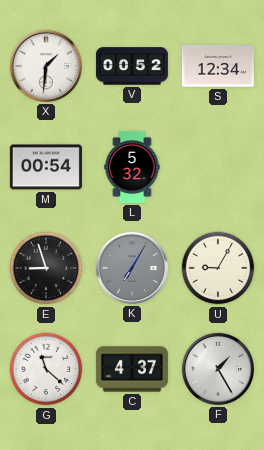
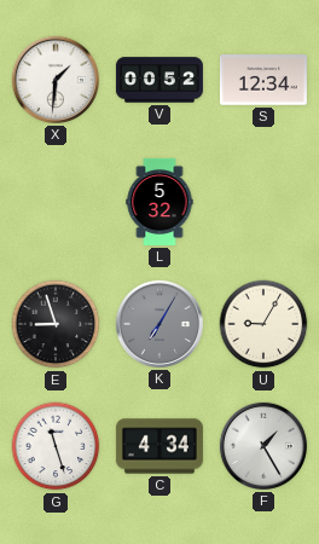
M: 00:54 -> none
G: 11:22 -> 11:27
C: 4:37 -> 4:34
